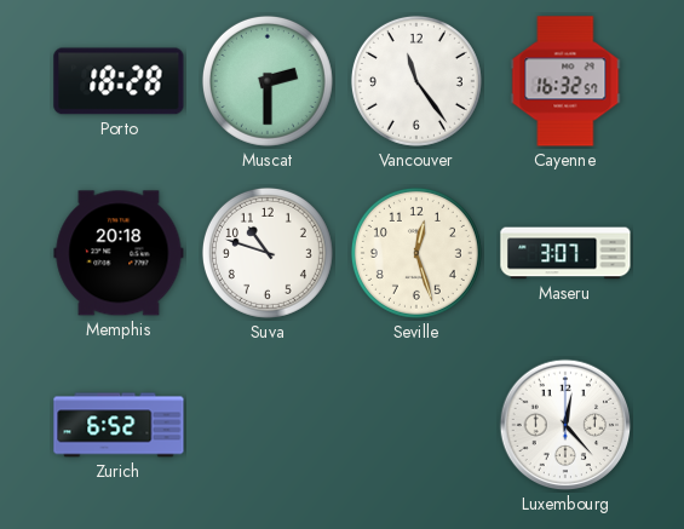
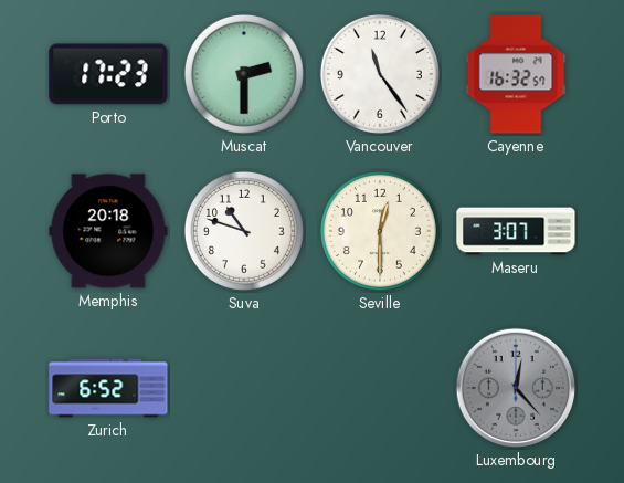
Porto: 18:28 -> 17:23
Seville: 12:27 -> 12:30
Luxembourg dial: white -> grey
